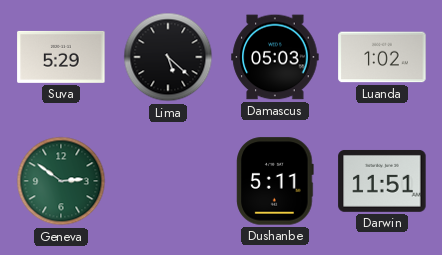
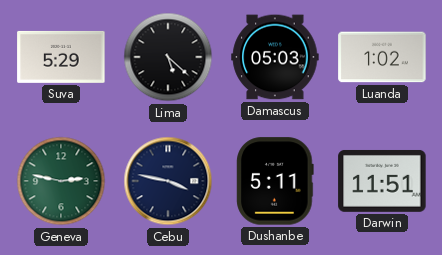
Geneva: 2:51 -> 2:47
Cebu: none -> 3:47
